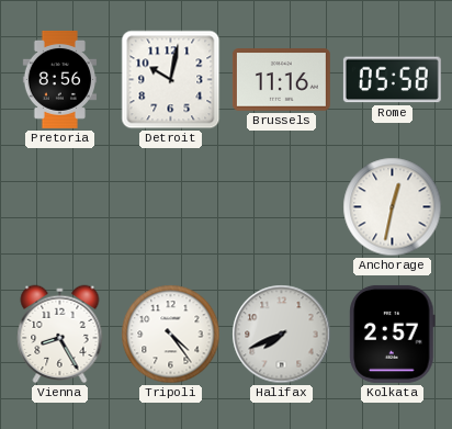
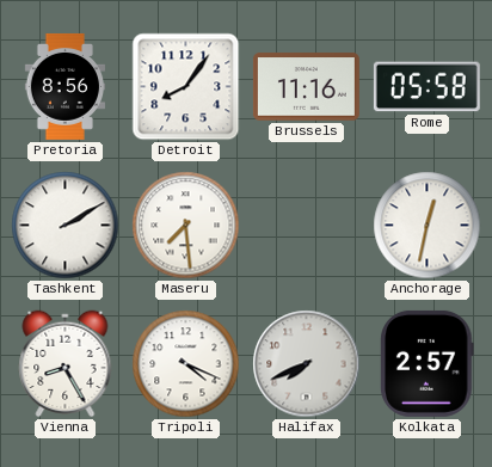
Detroit: 10:02 -> 8:06
Tashkent: none -> 2:10
Maseru: none -> 7:29
Tripoli: 4:24 -> 4:19
